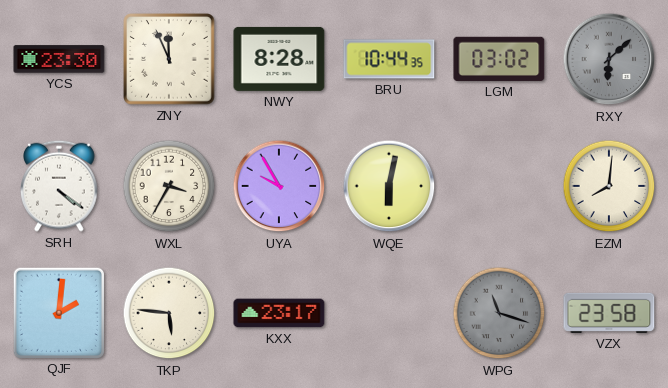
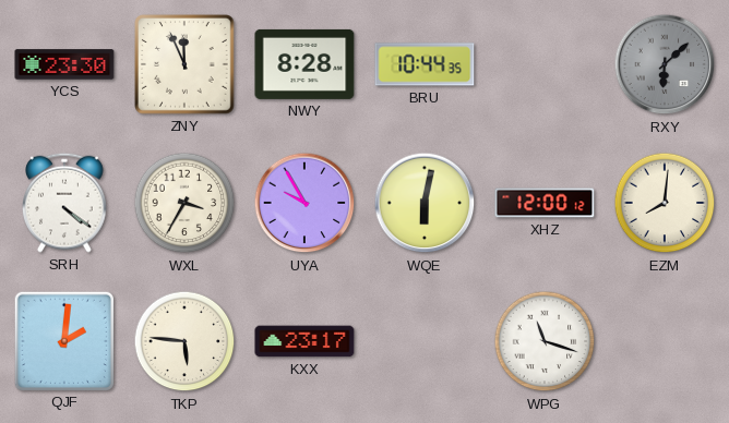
LGM: 03:02 -> none
XHZ: none -> 12:00
WPG dial: grey -> white
VZX: 23:58 -> none
